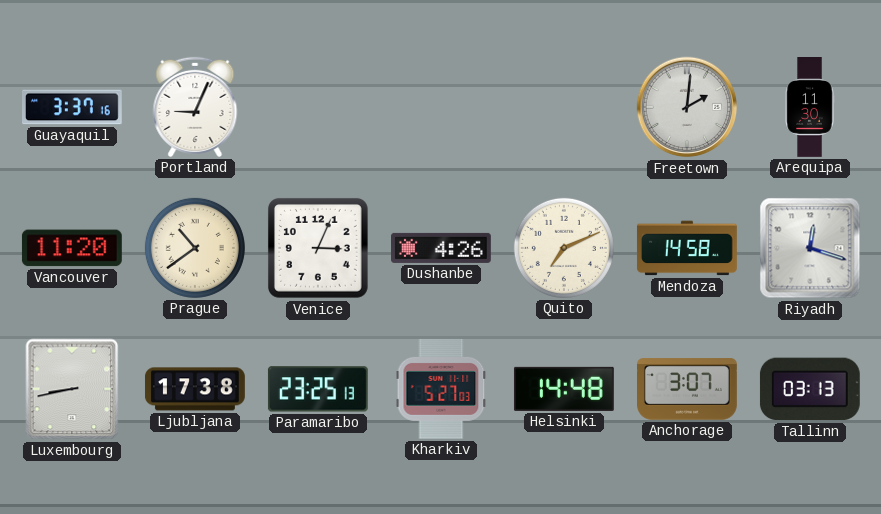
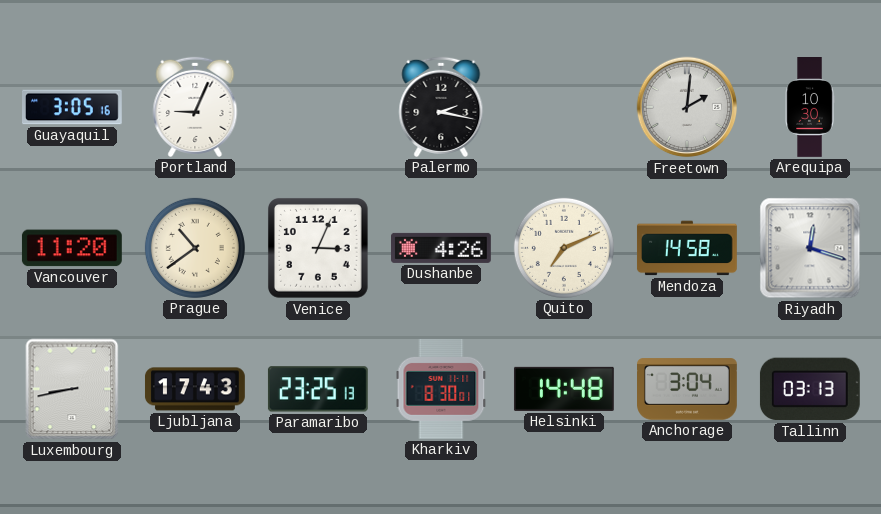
Guayaquil: 3:37 -> 3:05
Palermo: none -> 2:17
Arequipa: 11:30 -> 10:30
Ljubljana: 17:38 -> 17:43
Kharkiv: 5:27 -> 8:30
Anchorage: 3:07 -> 3:04
